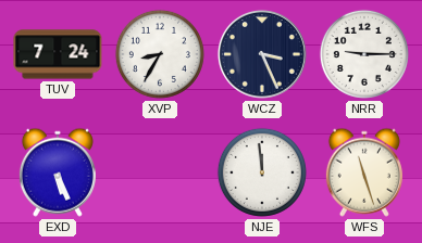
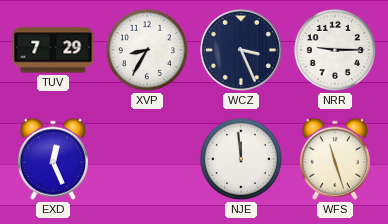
TUV: 7:24 -> 7:29
EXD: 5:26 -> 12:26
